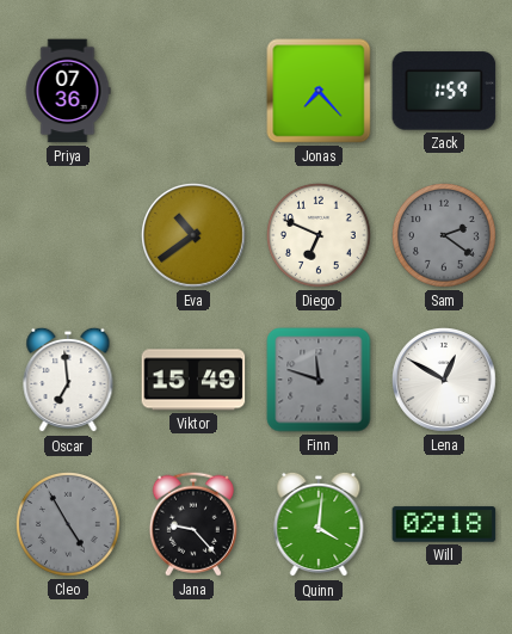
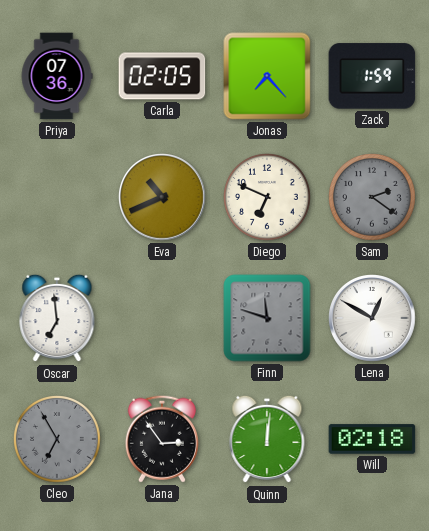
Carla: none -> 02:05
Eva: 10:39 -> 10:41
Viktor: 15:49 -> none
Cleo: 4:55 -> 6:55
Jana: 9:23 -> 2:54
Quinn: 4:01 -> 12:01
